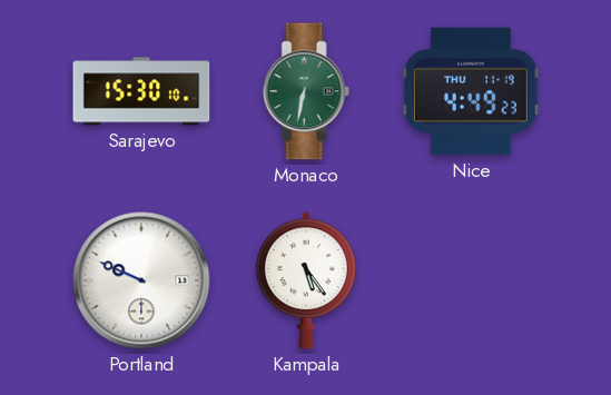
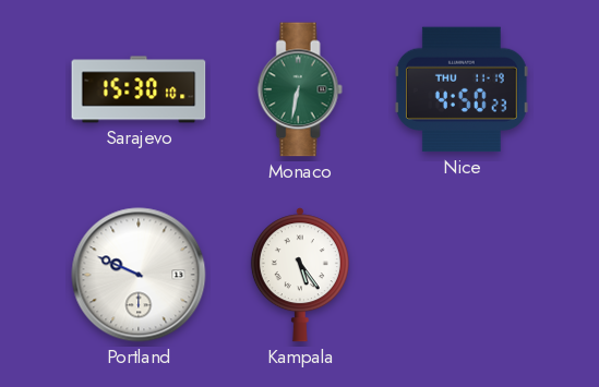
Nice: 4:49 -> 4:50
